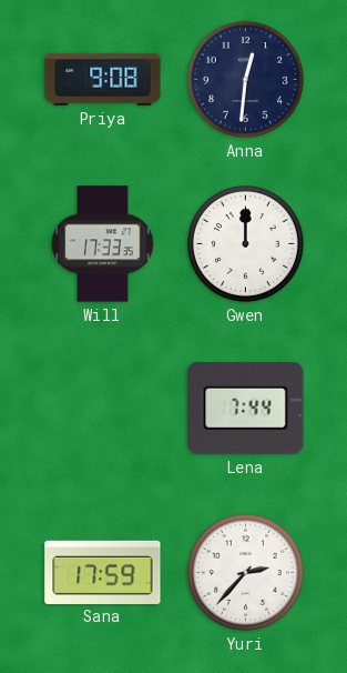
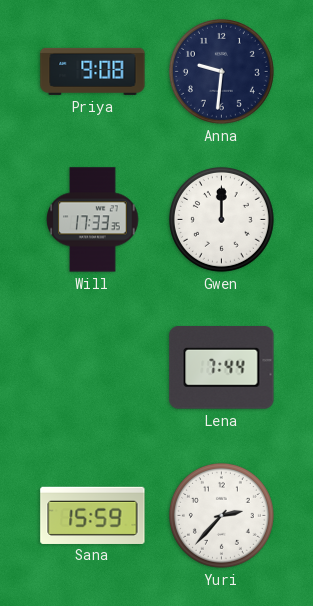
Anna: 12:31 -> 9:31
Sana: 17:59 -> 15:59
